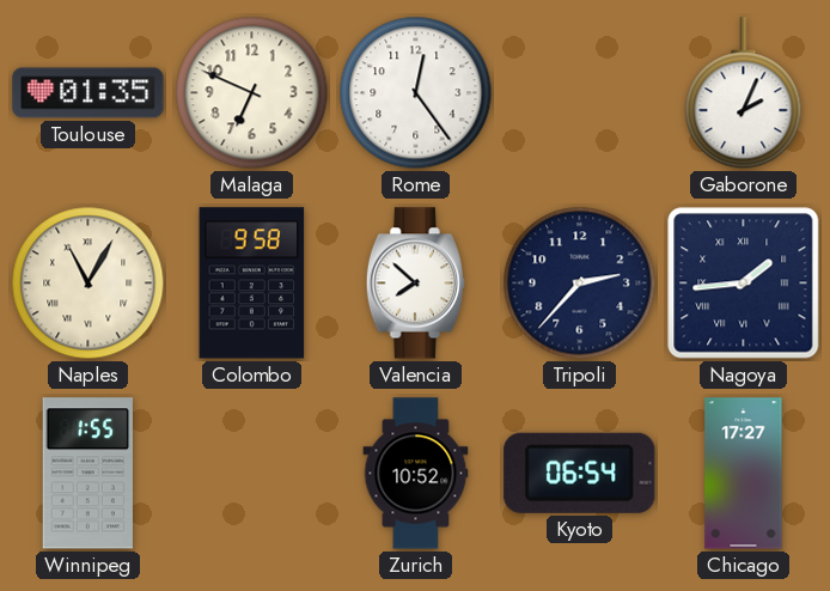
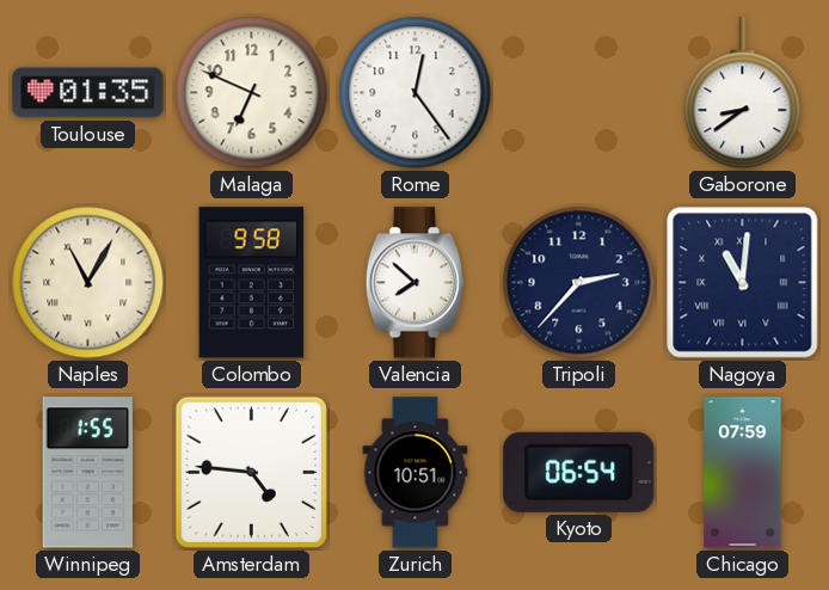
Gaborone: 2:04 -> 8:39
Nagoya: 1:44 -> 11:01
Amsterdam: none -> 4:46
Zurich: 10:52 -> 10:51
Chicago: 17:27 -> 07:59
